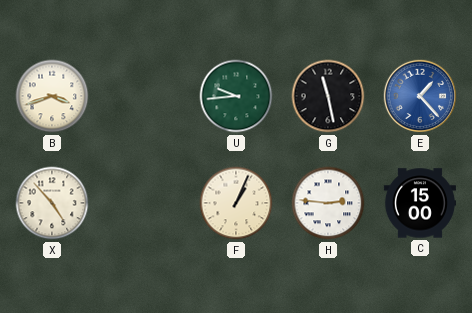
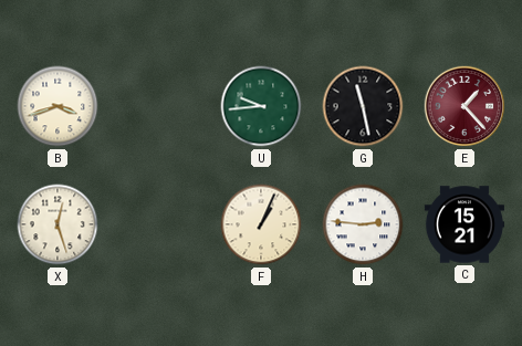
E dial: blue -> burgundy
X: 4:53 -> 12:27
C: 15:00 -> 15:21
